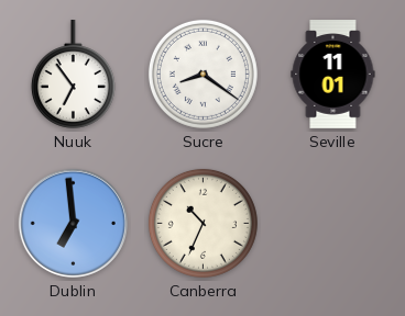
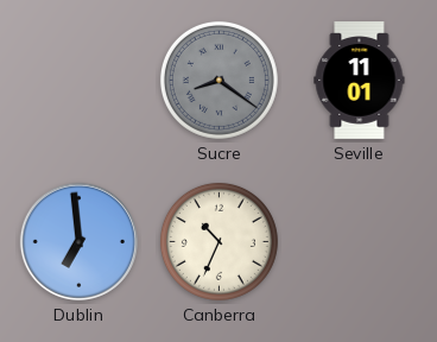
Nuuk: 6:54 -> none
Sucre dial: white -> grey
